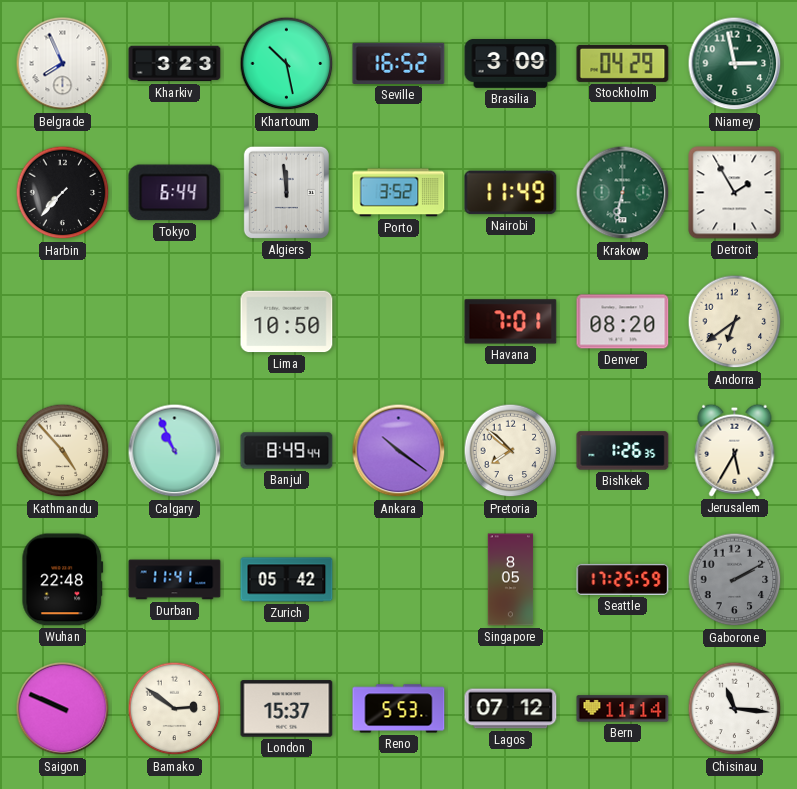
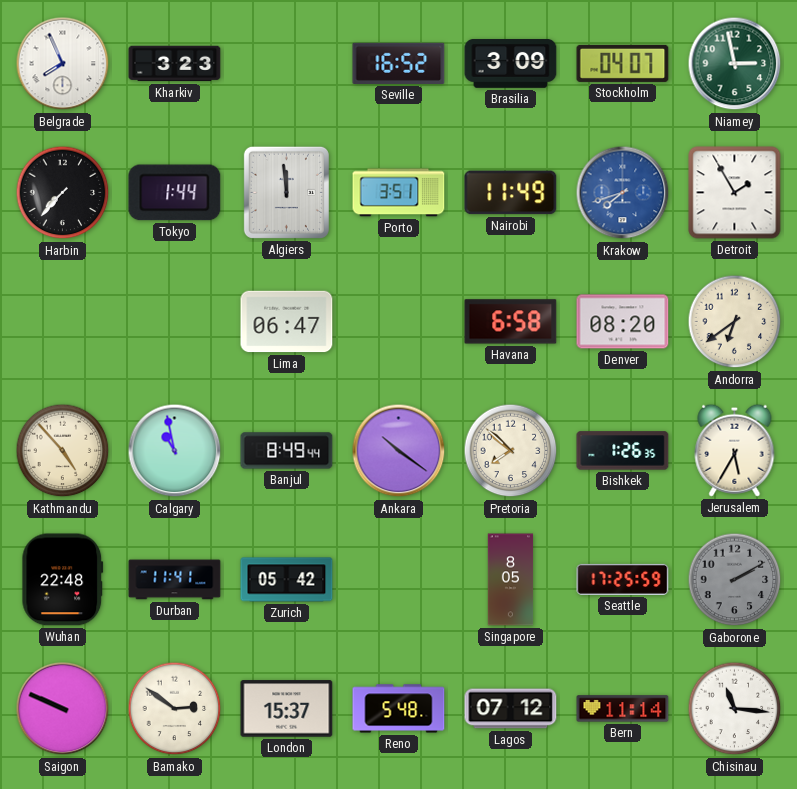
Khartoum: 10:28 -> none
Stockholm: 04:29 -> 04:07
Tokyo: 6:44 -> 1:44
Porto: 3:52 -> 3:51
Krakow: 6:32 -> 7:42
Krakow dial: green -> blue
Lima: 10:50 -> 06:47
Havana: 7:01 -> 6:58
Calgary: 10:56 -> 10:58
Reno: 5:53 -> 5:48
